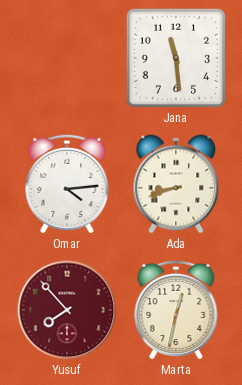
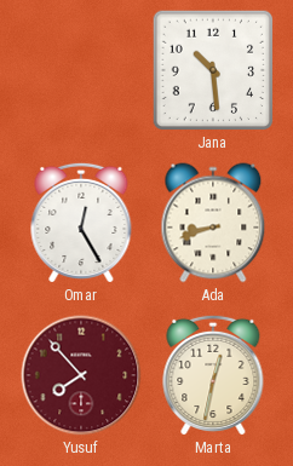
Jana: 11:29 -> 10:29
Omar: 4:14 -> 12:25
